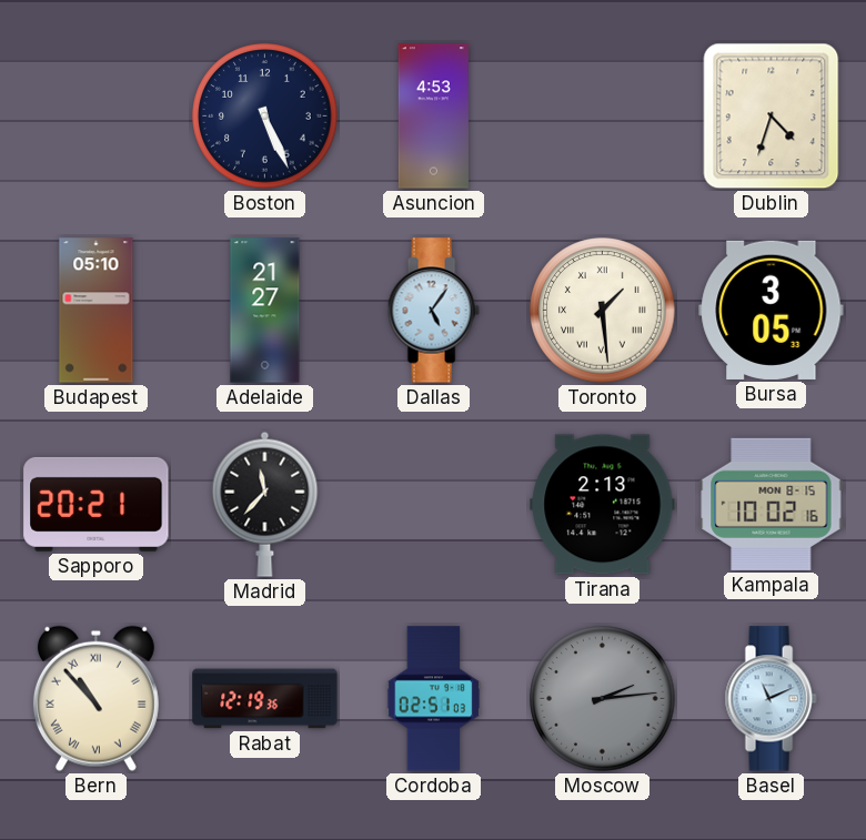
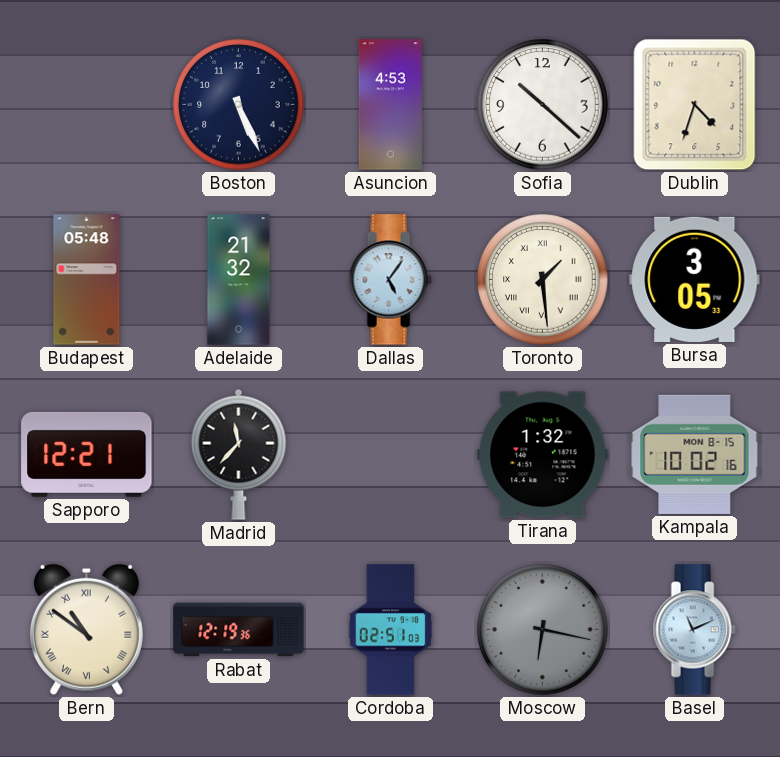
Sofia: none -> 10:22
Budapest: 05:10 -> 05:48
Adelaide: 21:27 -> 21:32
Sapporo: 20:21 -> 12:21
Tirana: 2:13 -> 1:32
Bern: 10:53 -> 10:51
Moscow: 2:14 -> 6:17
